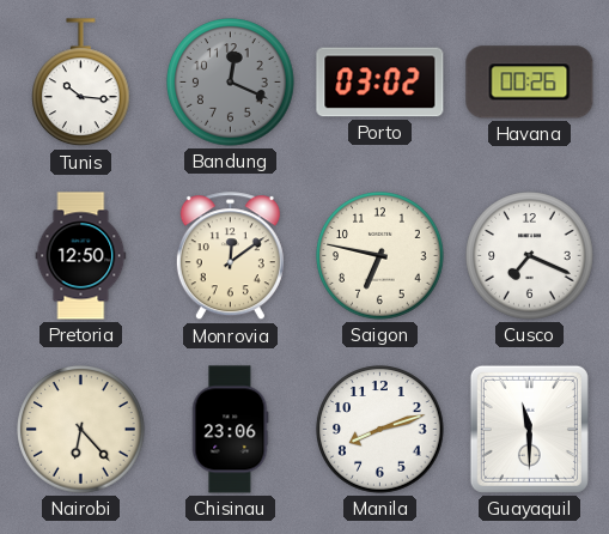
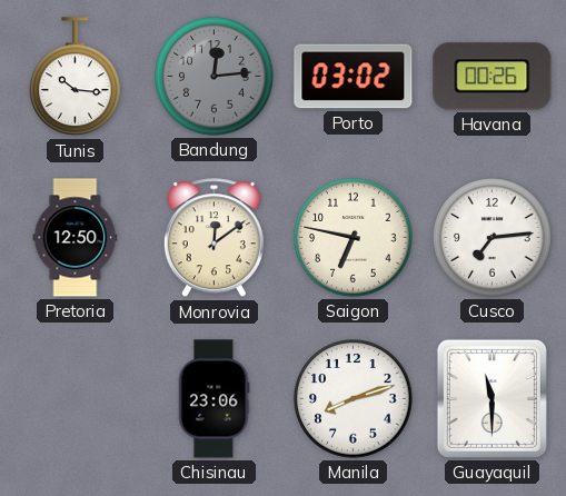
Bandung: 12:19 -> 12:14
Cusco: 7:19 -> 7:14
Nairobi: 6:23 -> none
